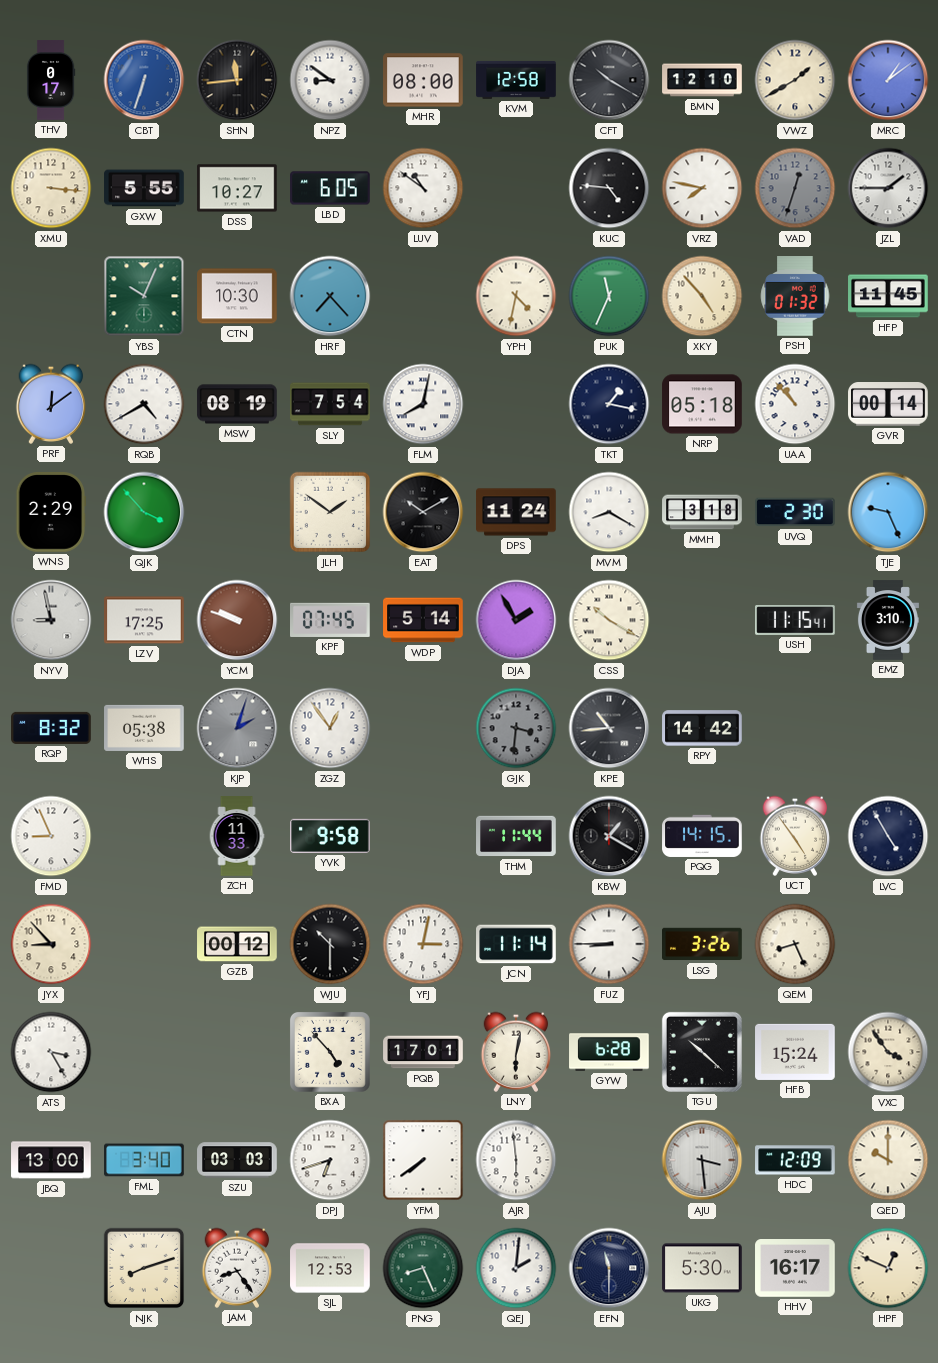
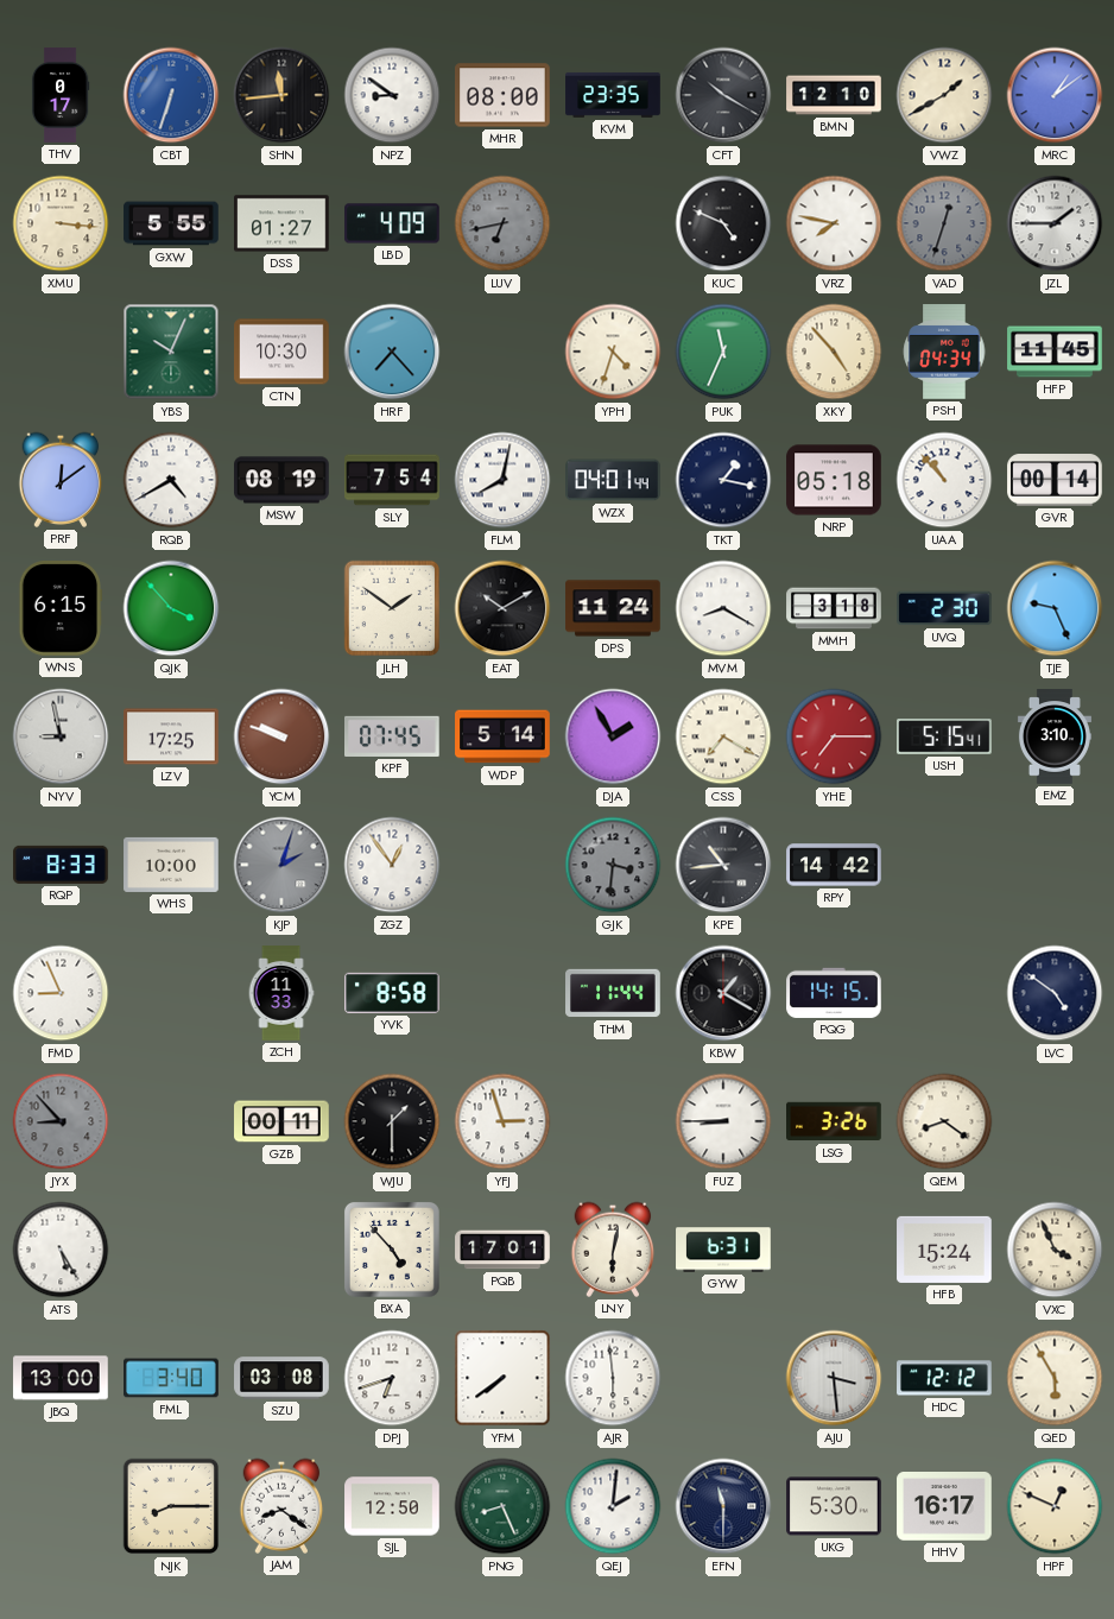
KVM: 12:58 -> 23:35
DSS: 10:27 -> 01:27
LBD: 6:05 -> 4:09
LUV: 10:51 -> 6:43
LUV dial: white -> grey
KUC: 4:46 -> 4:49
YPH: 4:32 -> 4:33
PSH: 01:32 -> 04:34
WZX: none -> 04:01
WNS: 2:29 -> 6:15
CSS: 10:20 -> 7:20
YHE: none -> 7:15
USH: 11:15 -> 5:15
RQP: 8:32 -> 8:33
WHS: 05:38 -> 10:00
YVK: 9:58 -> 8:58
UCT: 4:54 -> none
LVC: 4:55 -> 4:51
JYX dial: cream -> grey
GZB: 00:12 -> 00:11
WJU: 10:30 -> 1:30
YFJ: 3:02 -> 2:57
JCN: 11:14 -> none
QEM: 8:26 -> 8:21
ATS: 3:25 -> 5:25
GYW: 6:28 -> 6:31
TGU: 10:22 -> none
VXC: 3:54 -> 3:56
SZU: 03:03 -> 03:08
HDC: 12:09 -> 12:12
QED: 10:00 -> 5:55
NJK: 8:12 -> 8:15
JAM: 8:24 -> 8:21
SJL: 12:53 -> 12:50
